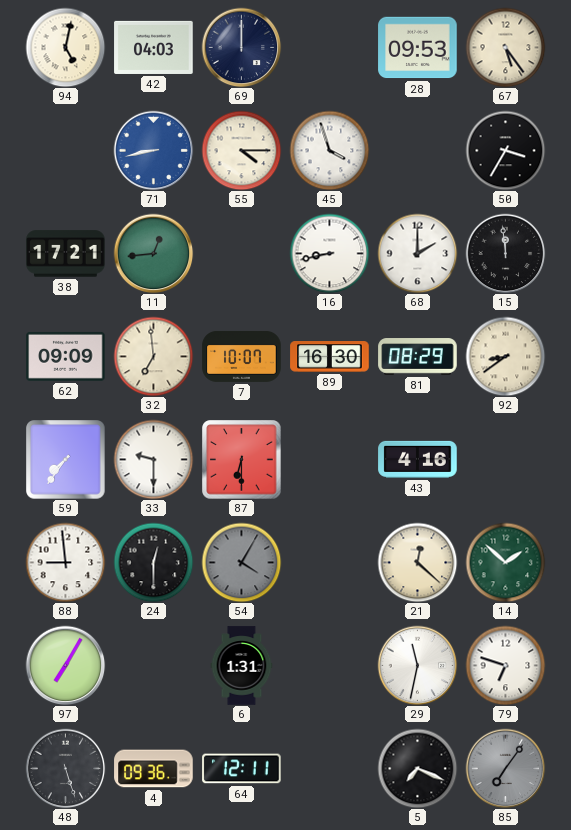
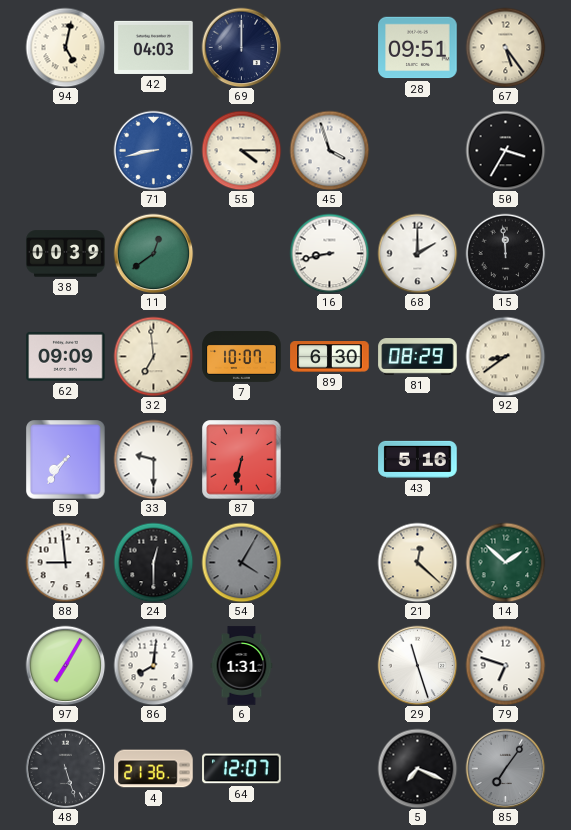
28: 09:53 -> 09:51
38: 17:21 -> 00:39
11: 12:44 -> 12:39
89: 16:30 -> 6:30
87: 6:30 -> 6:32
43: 4:16 -> 5:16
86: none -> 8:01
29: 11:32 -> 11:27
4: 09:36 -> 21:36
64: 12:11 -> 12:07
